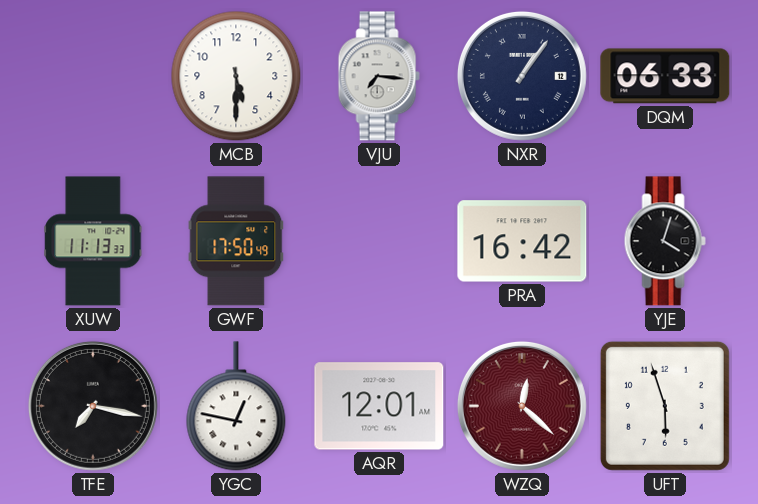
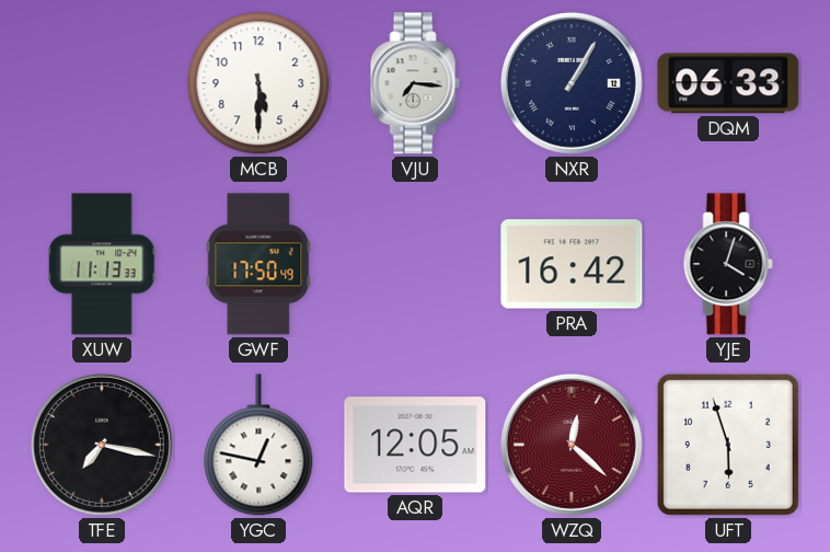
NXR: 1:06 -> 1:05
AQR: 12:01 -> 12:05
